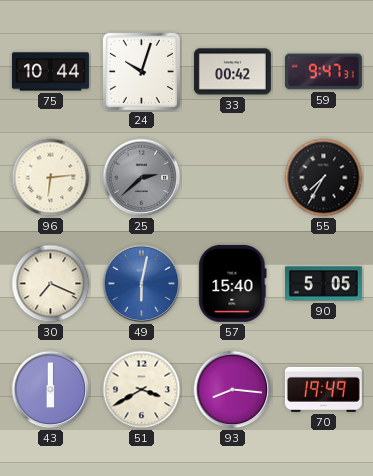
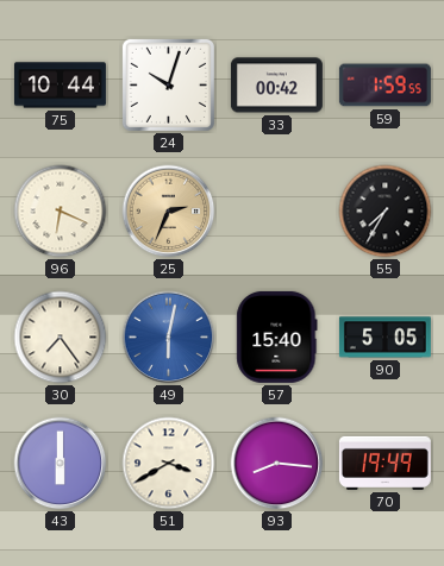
59: 9:47 -> 1:59
96: 6:14 -> 6:19
25: 2:38 -> 2:34
25 dial: grey -> champagne
30: 7:19 -> 7:24
